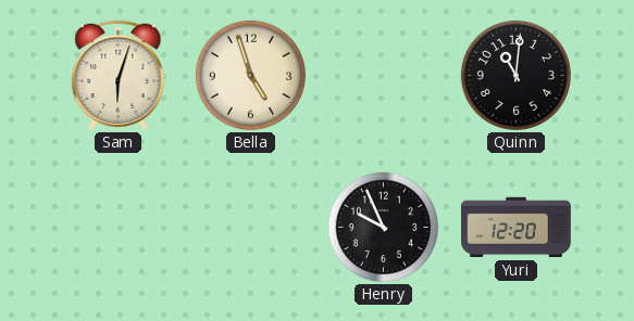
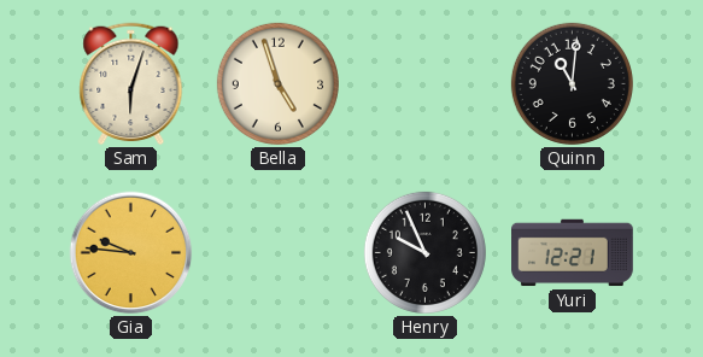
Gia: none -> 9:46
Yuri: 12:20 -> 12:21
